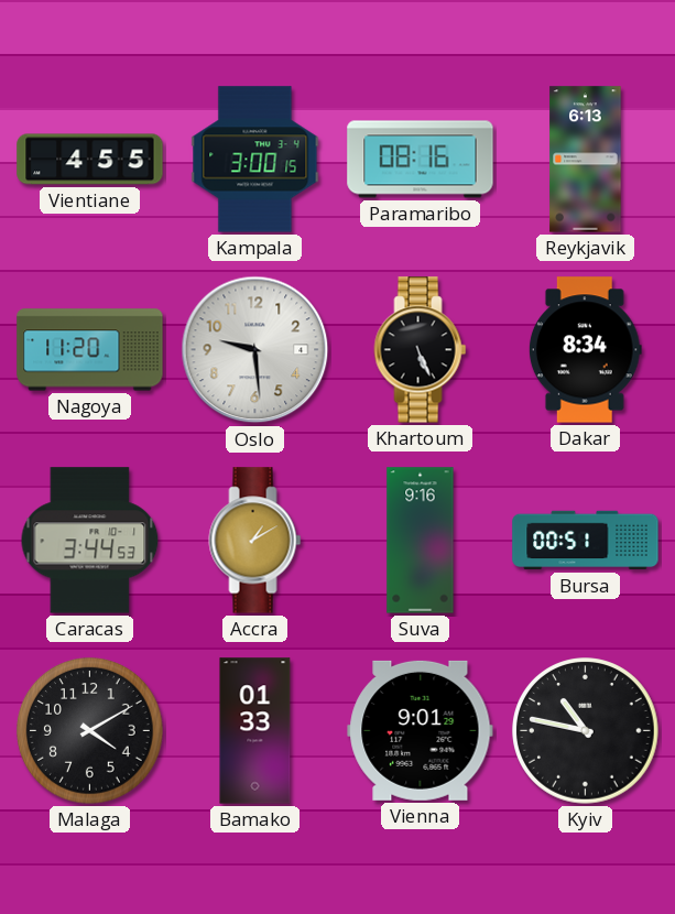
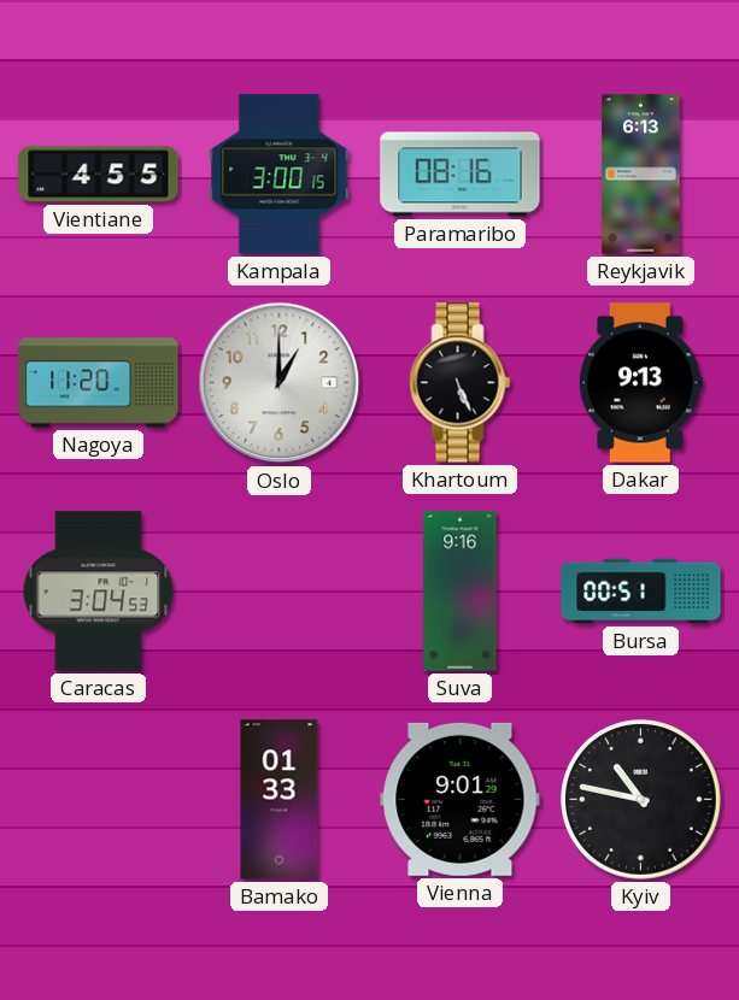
Oslo: 9:29 -> 1:00
Dakar: 8:34 -> 9:13
Caracas: 3:44 -> 3:04
Accra: 1:10 -> none
Malaga: 4:10 -> none
